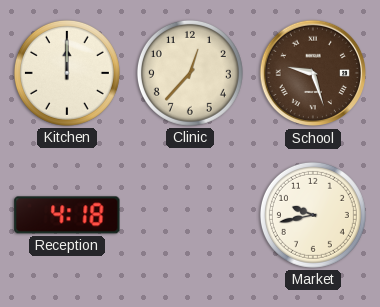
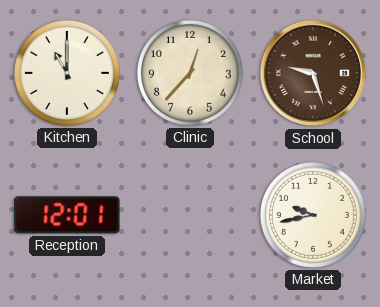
Kitchen: 12:00 -> 11:00
Reception: 4:18 -> 12:01
